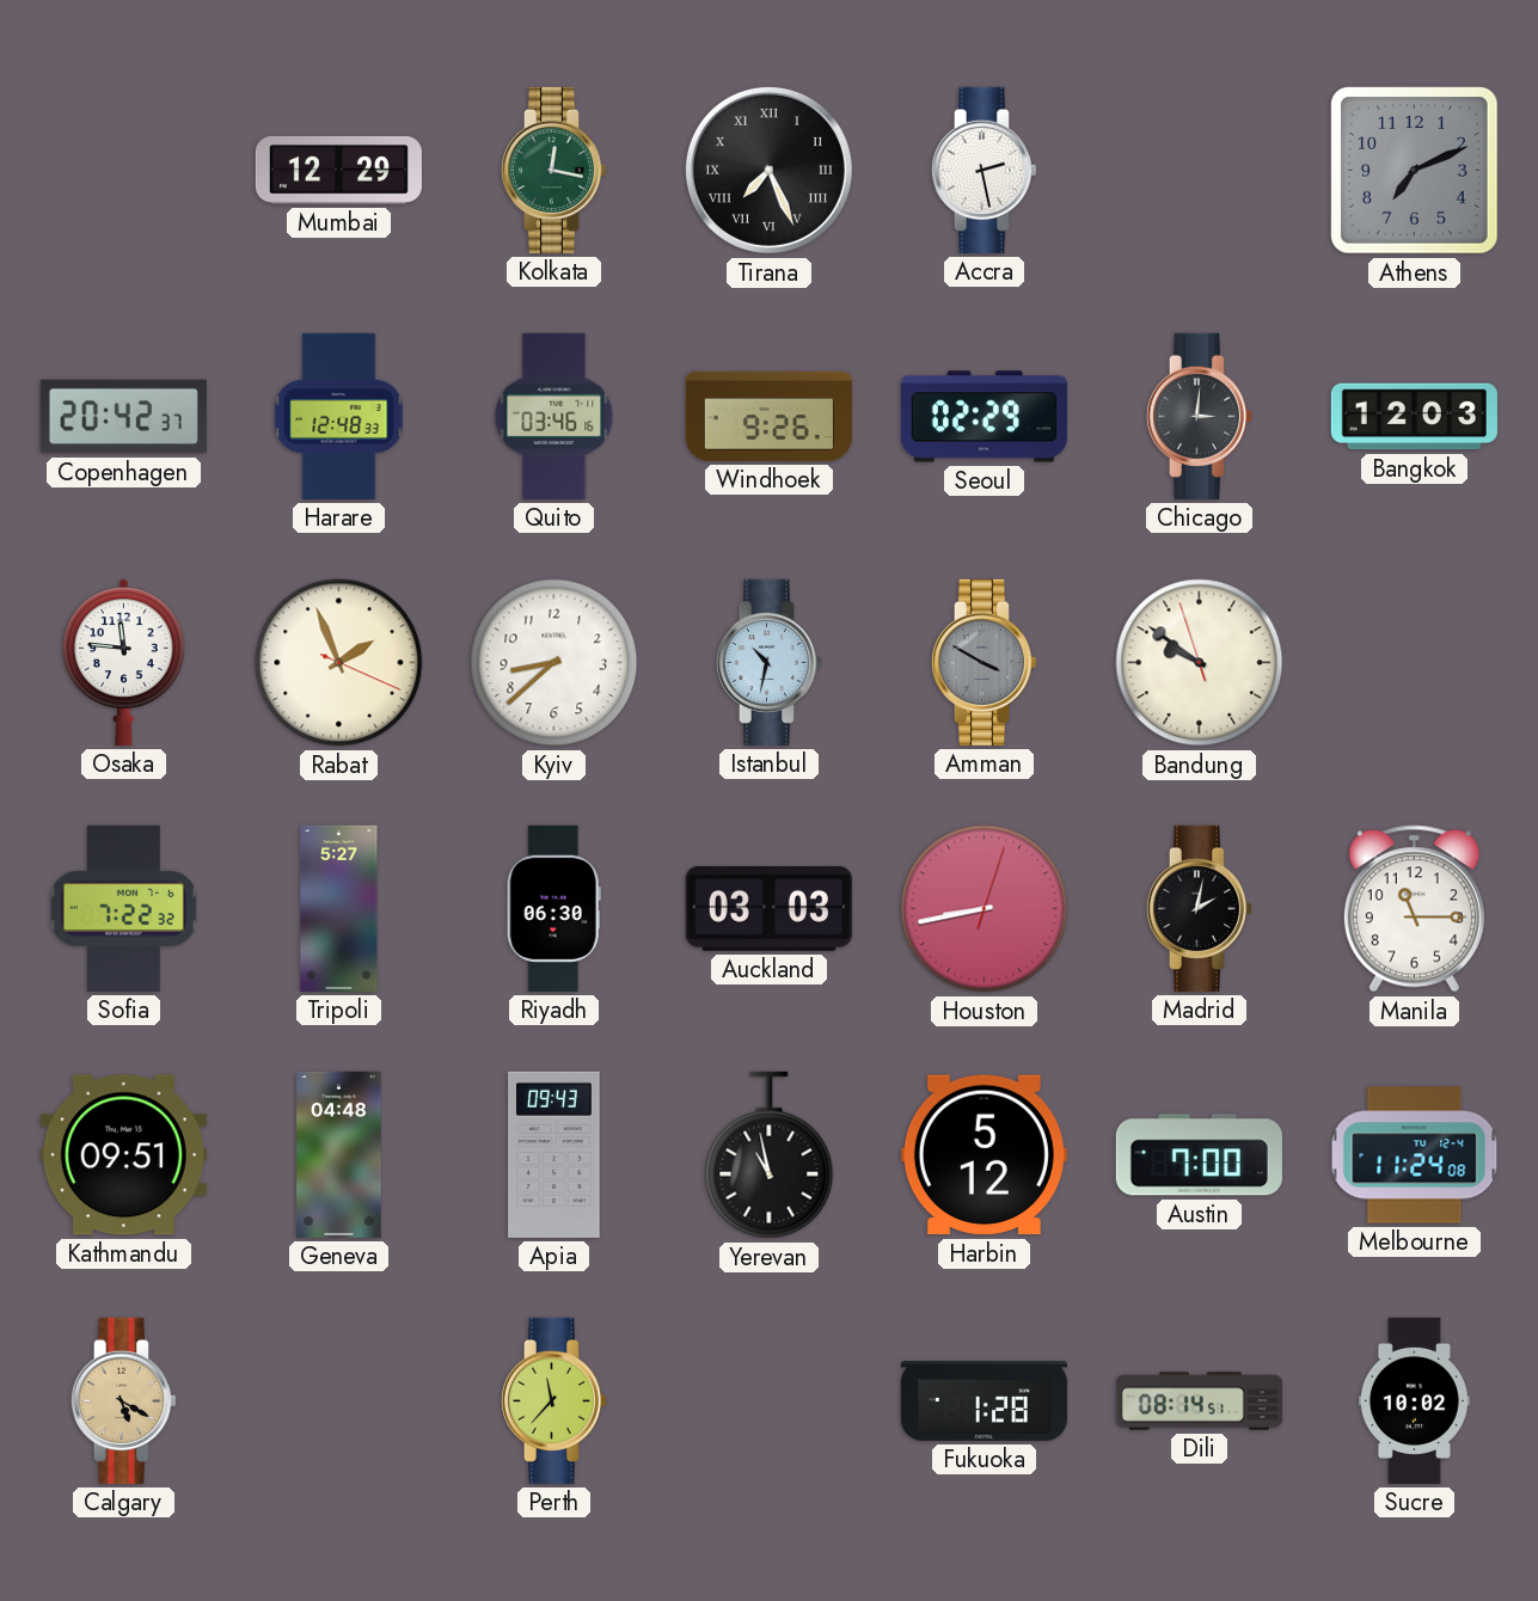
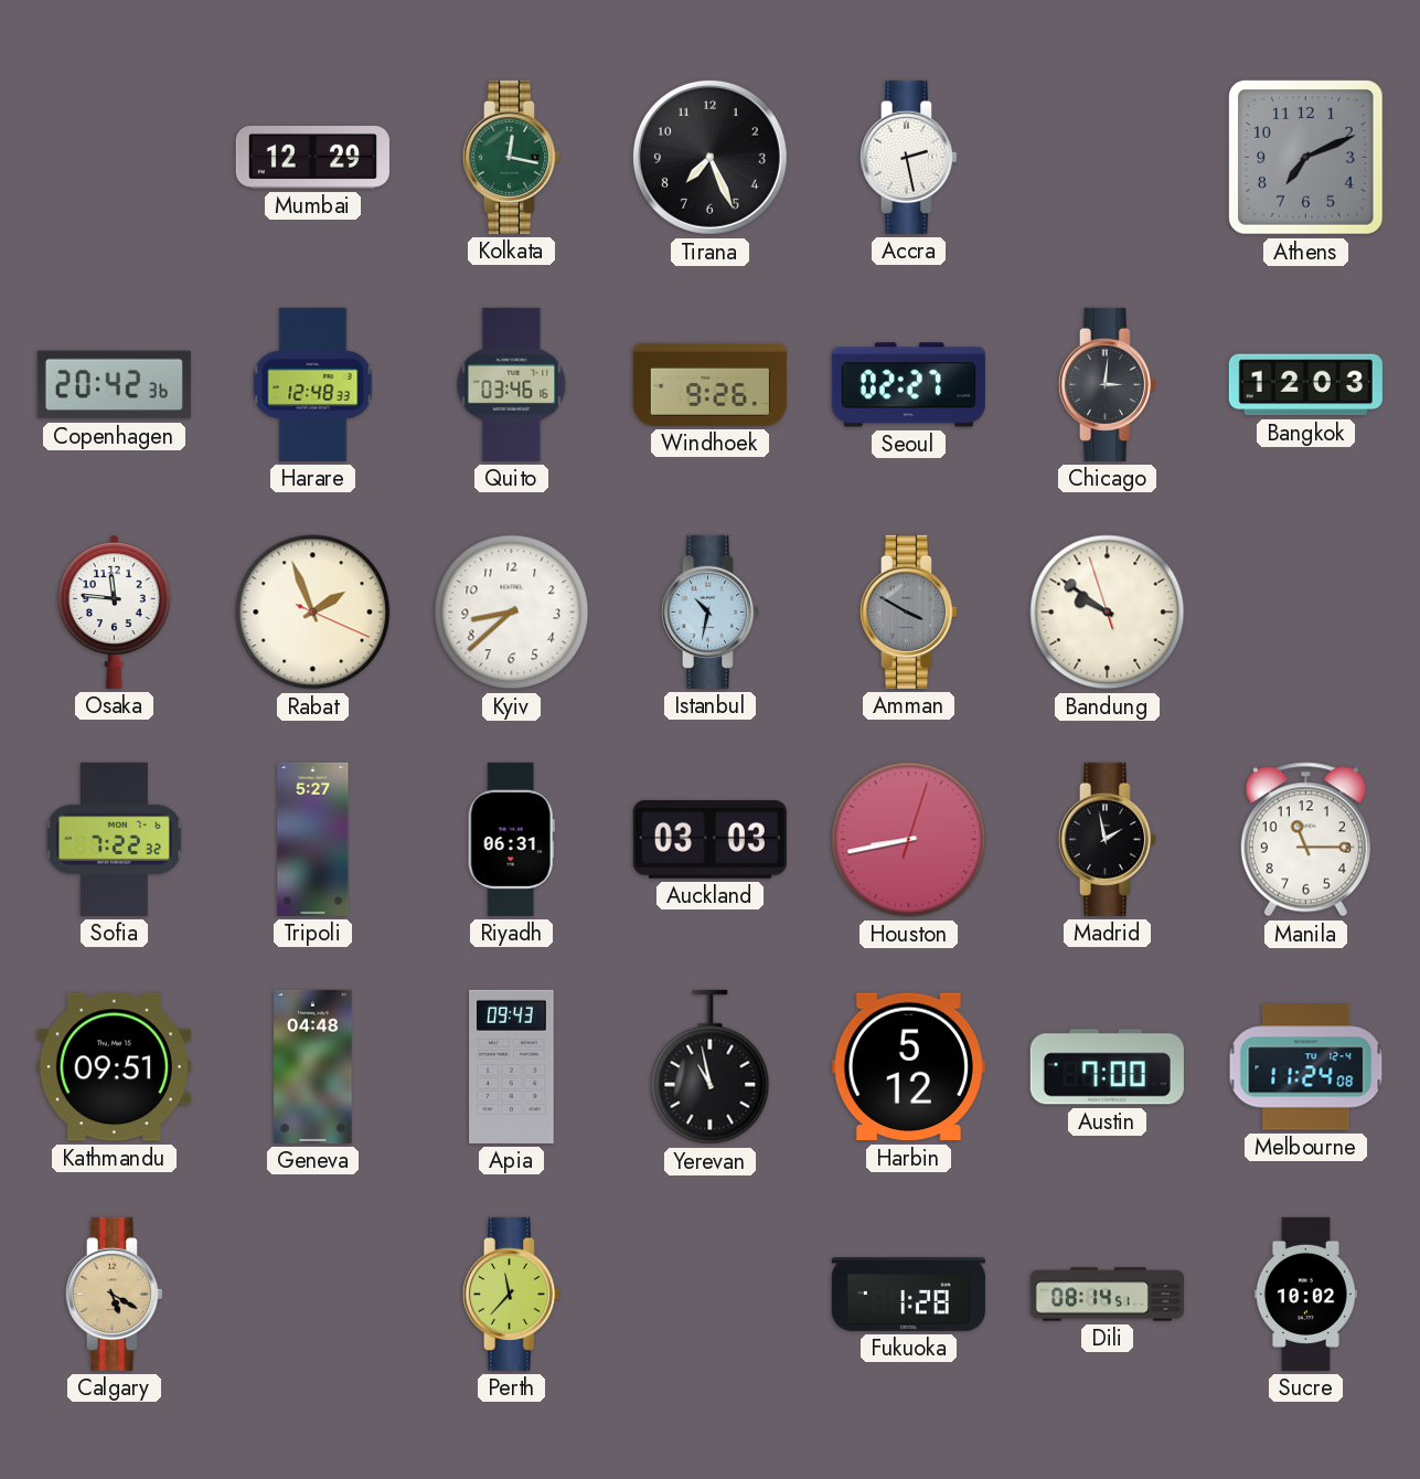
Tirana numerals: Roman -> Arabic
Copenhagen: 20:42:37 -> 20:42:36
Seoul: 02:29 -> 02:27
Riyadh: 06:30 -> 06:31
Madrid: 2:02 -> 1:58
